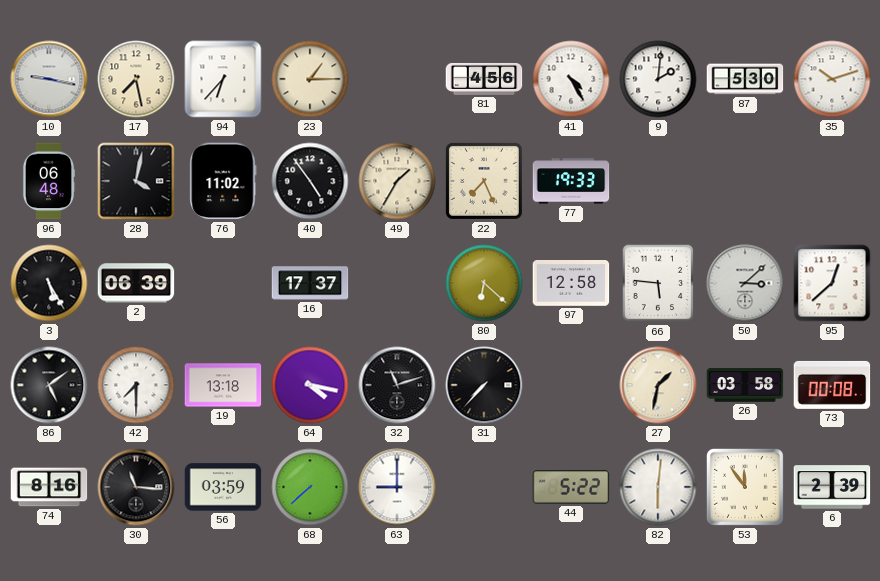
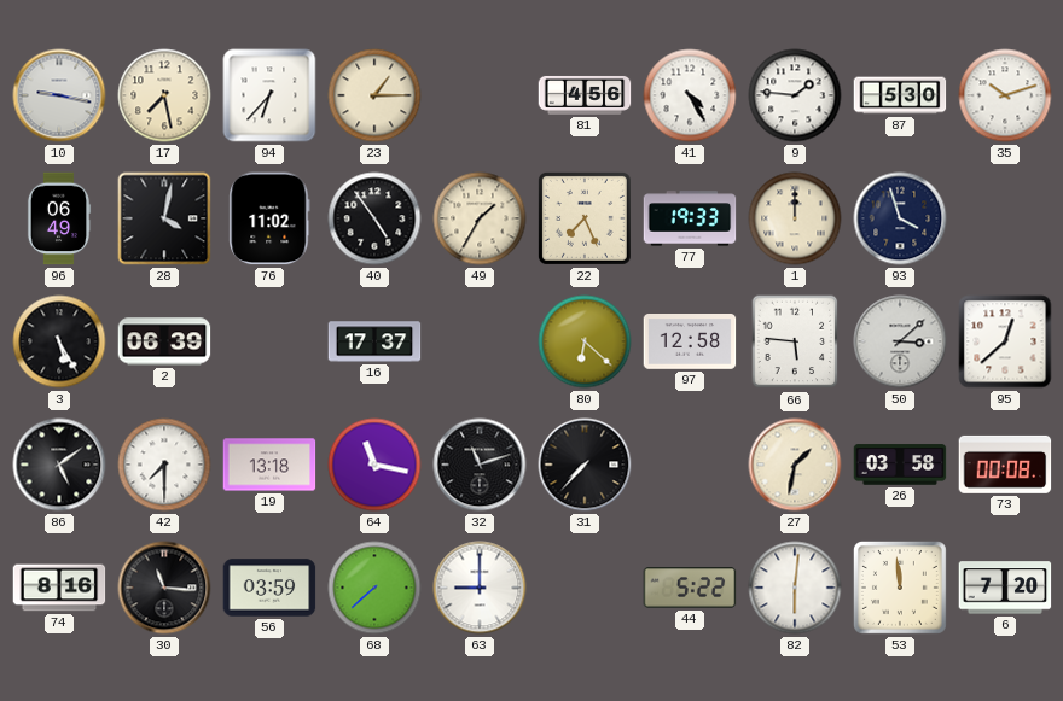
9: 2:01 -> 1:46
96: 06:48 -> 06:49
1: none -> 12:00
93: none -> 3:57
64: 4:17 -> 11:17
53: 11:54 -> 11:59
6: 2:39 -> 7:20
